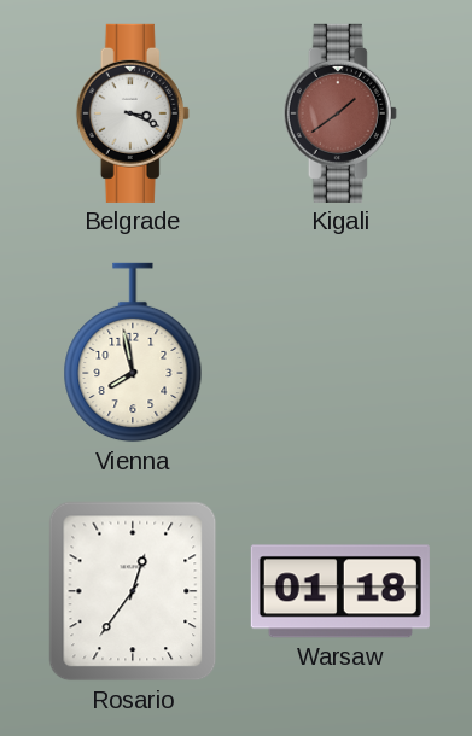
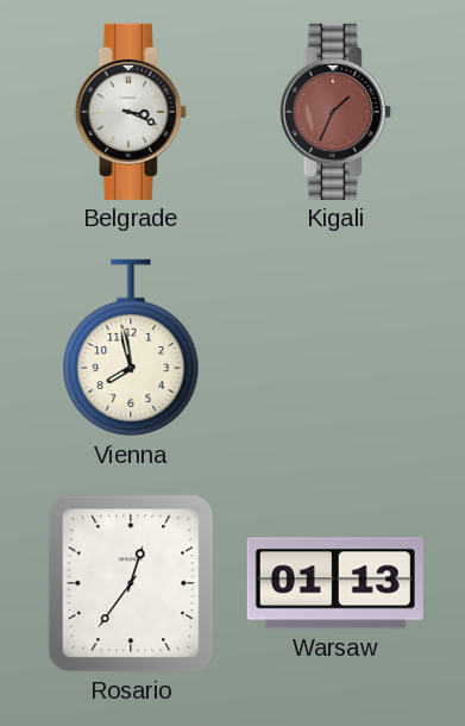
Kigali: 1:39 -> 1:34
Warsaw: 01:18 -> 01:13
